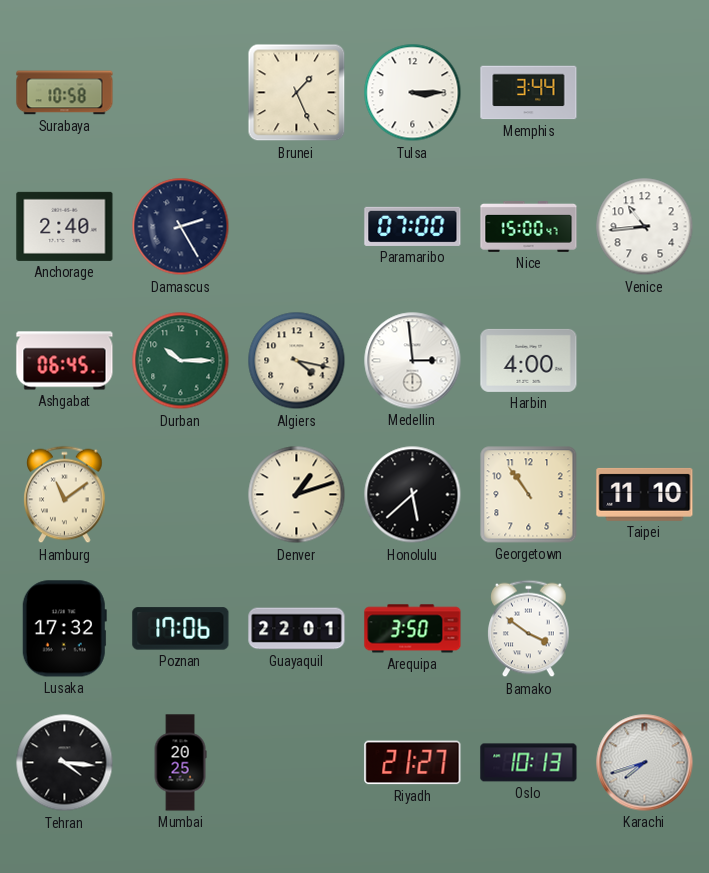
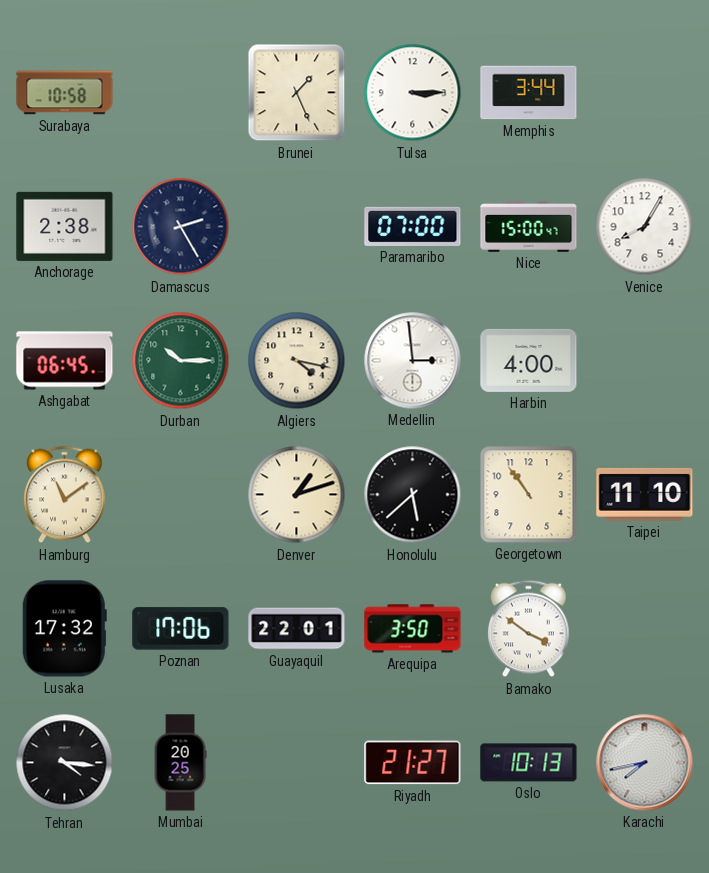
Anchorage: 2:40 -> 2:38
Venice: 10:44 -> 8:05
Karachi: 7:42 -> 7:43
